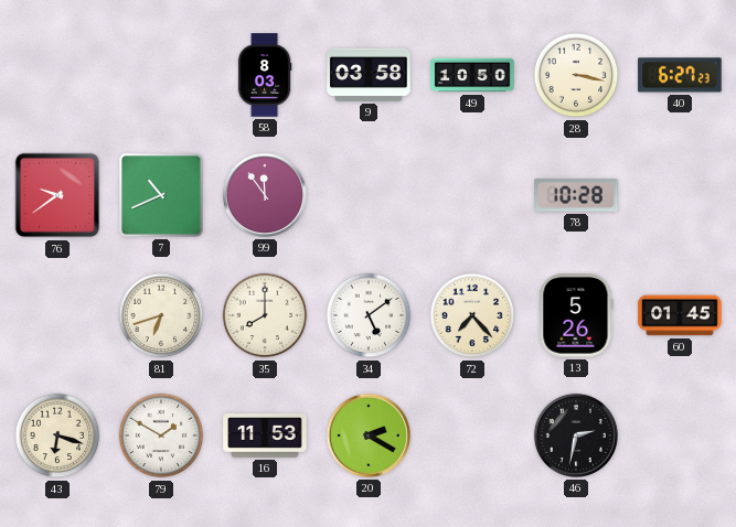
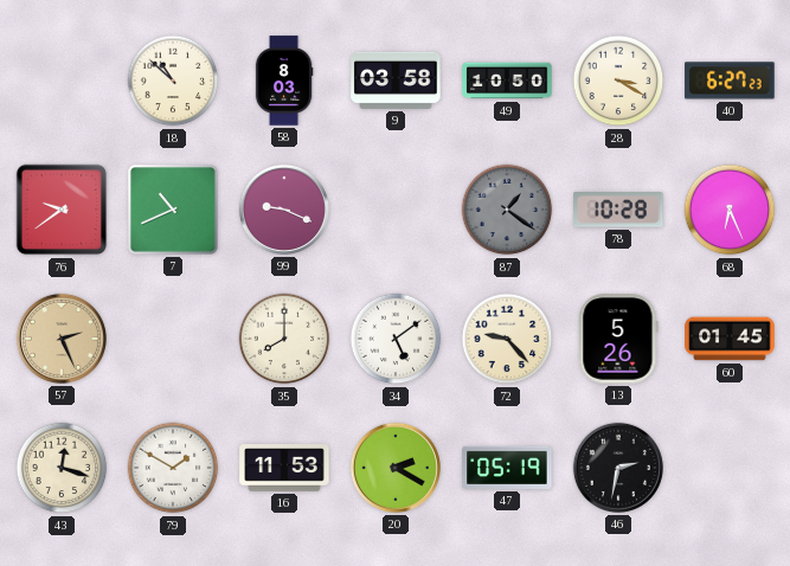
18: none -> 10:52
28: 3:17 -> 3:20
99: 11:54 -> 9:19
87: none -> 1:21
68: none -> 6:26
57: none -> 2:26
81: 6:42 -> none
72: 7:23 -> 9:23
43: 6:18 -> 12:18
47: none -> 05:19
